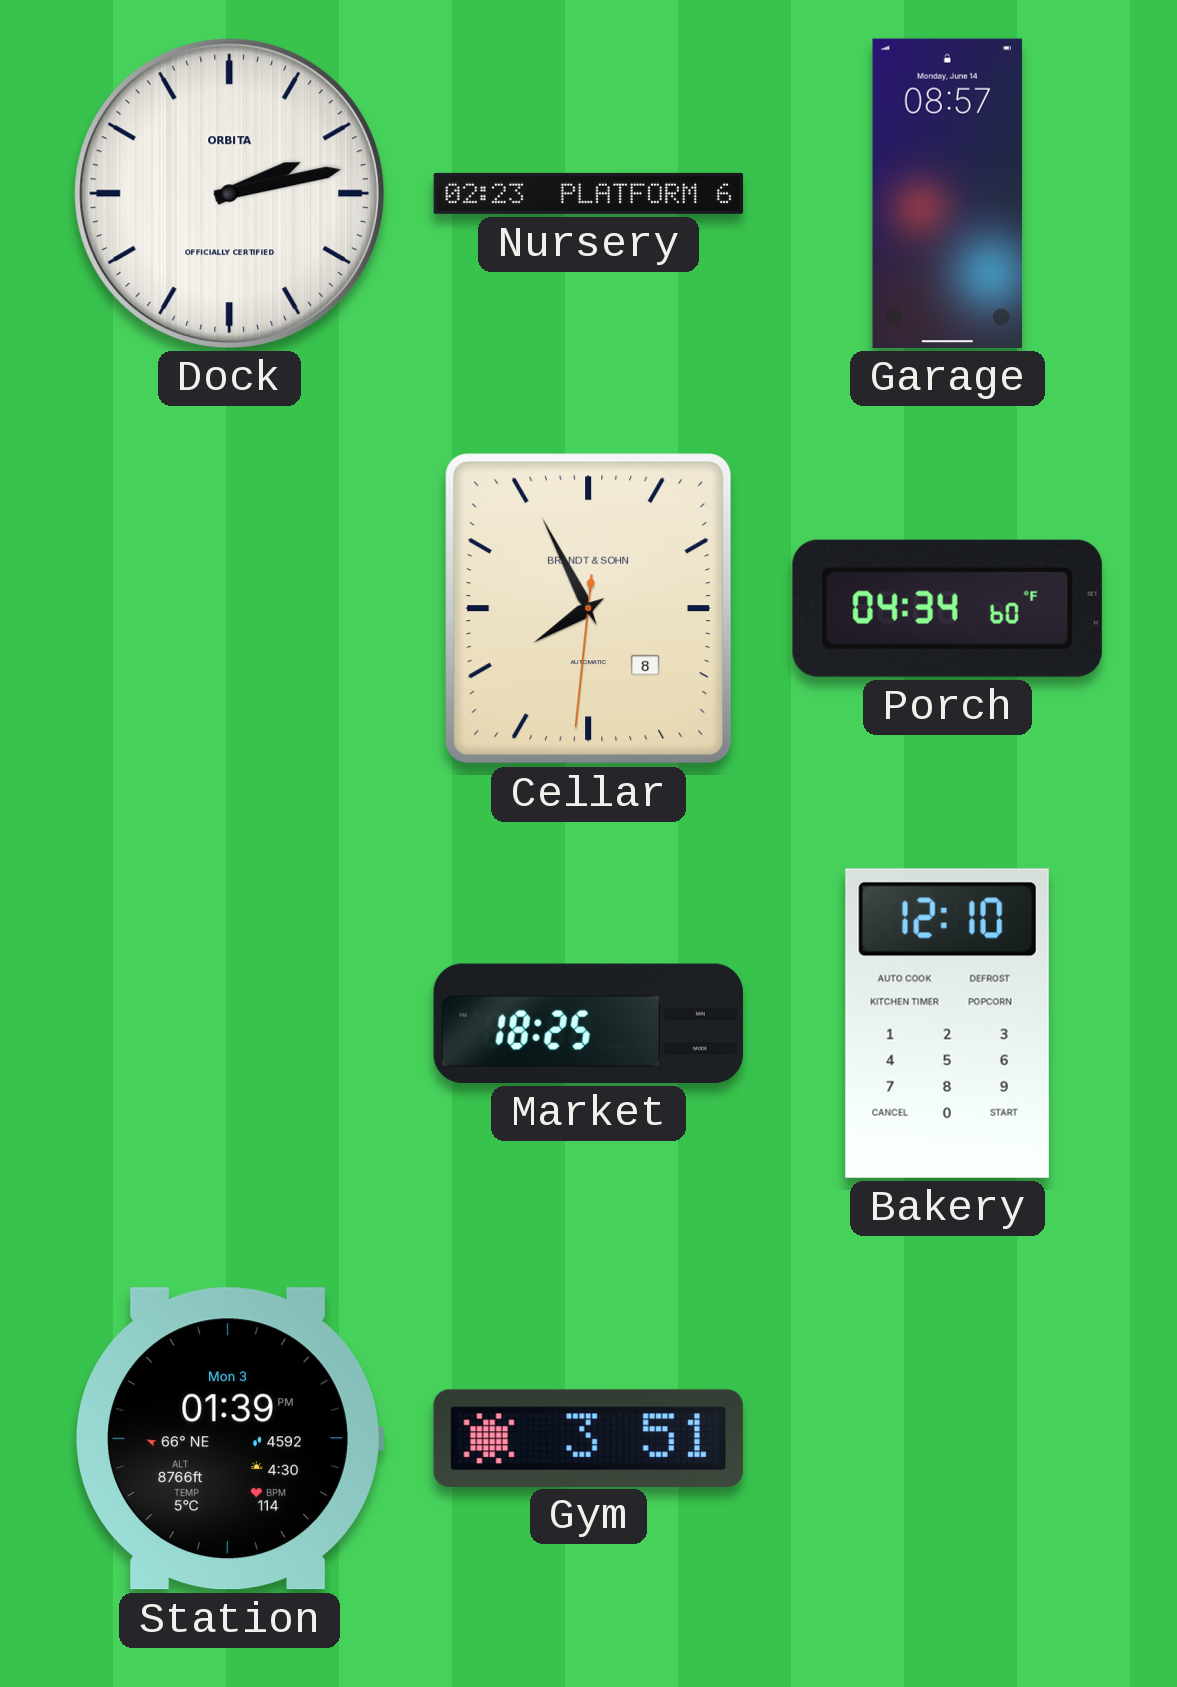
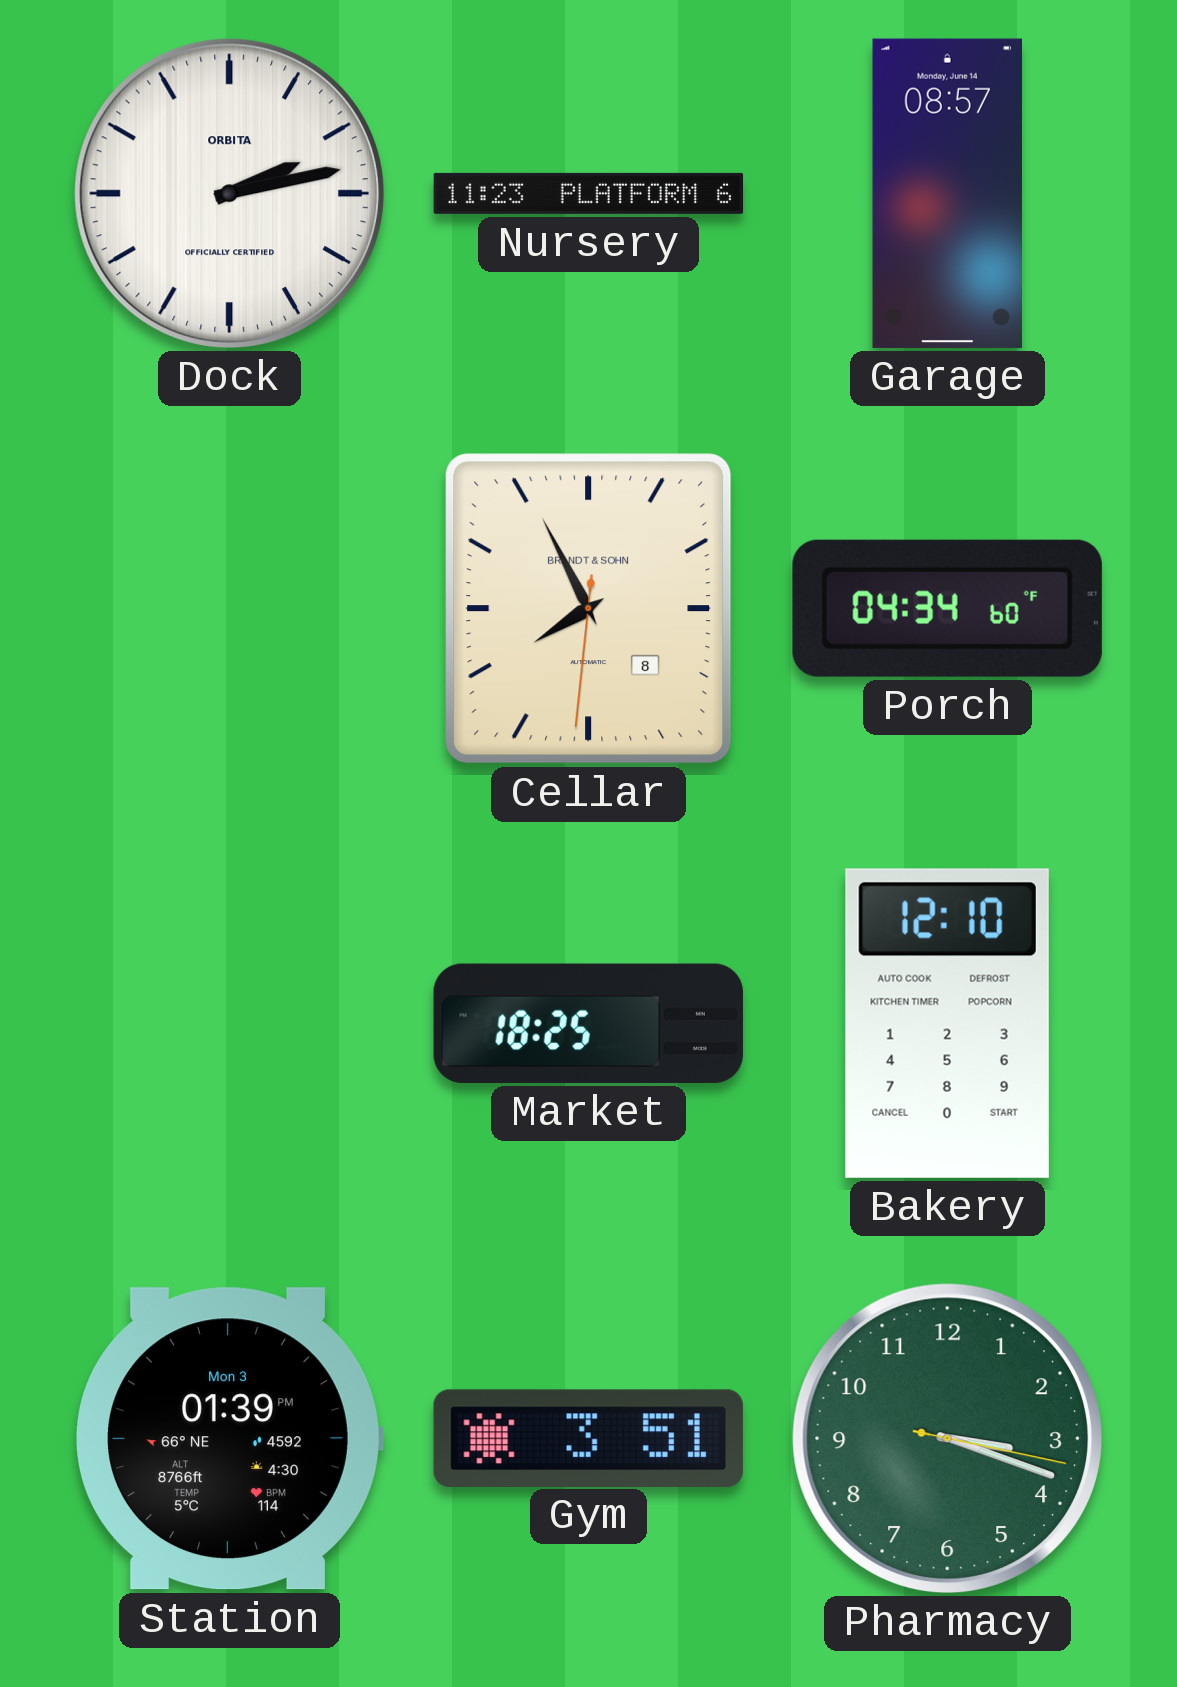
Nursery: 02:23 -> 11:23
Pharmacy: none -> 3:18
